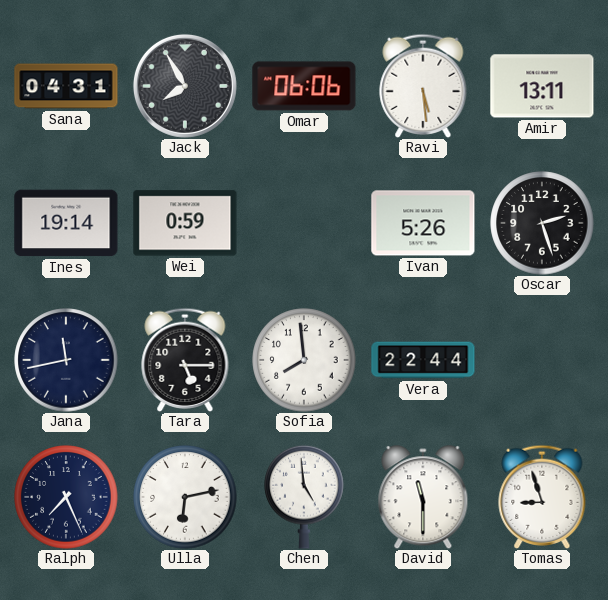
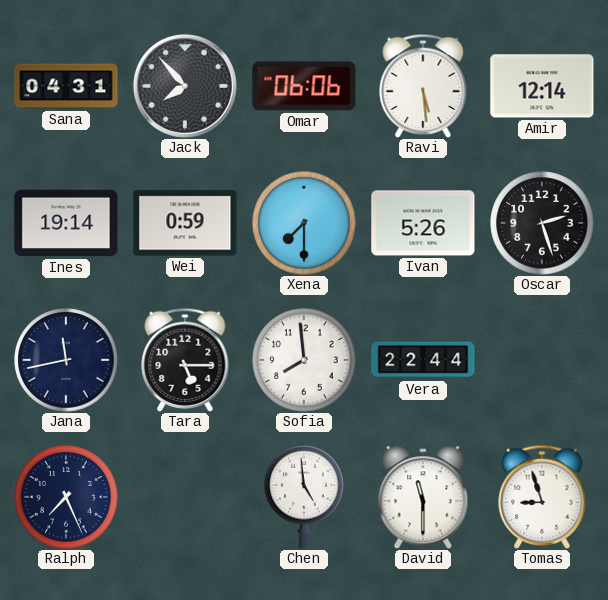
Jack: 7:55 -> 7:53
Amir: 13:11 -> 12:14
Xena: none -> 7:30
Ulla: 6:13 -> none
